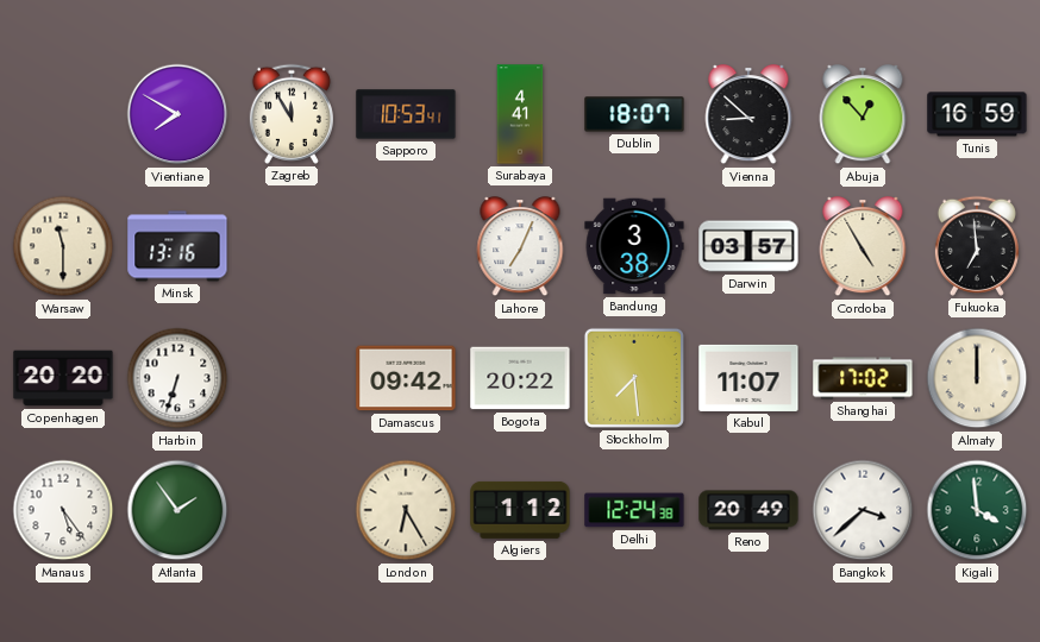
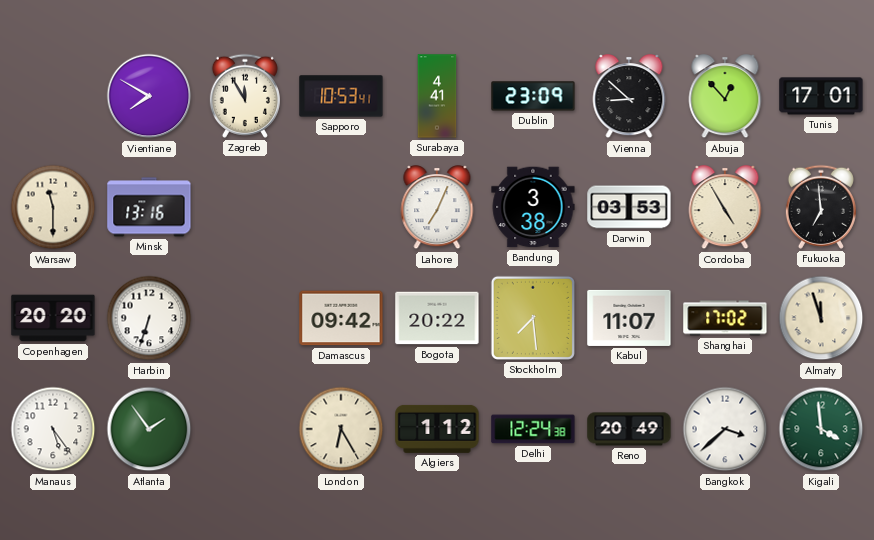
Dublin: 18:07 -> 23:09
Tunis: 16:59 -> 17:01
Darwin: 03:57 -> 03:53
Almaty: 12:00 -> 11:57
